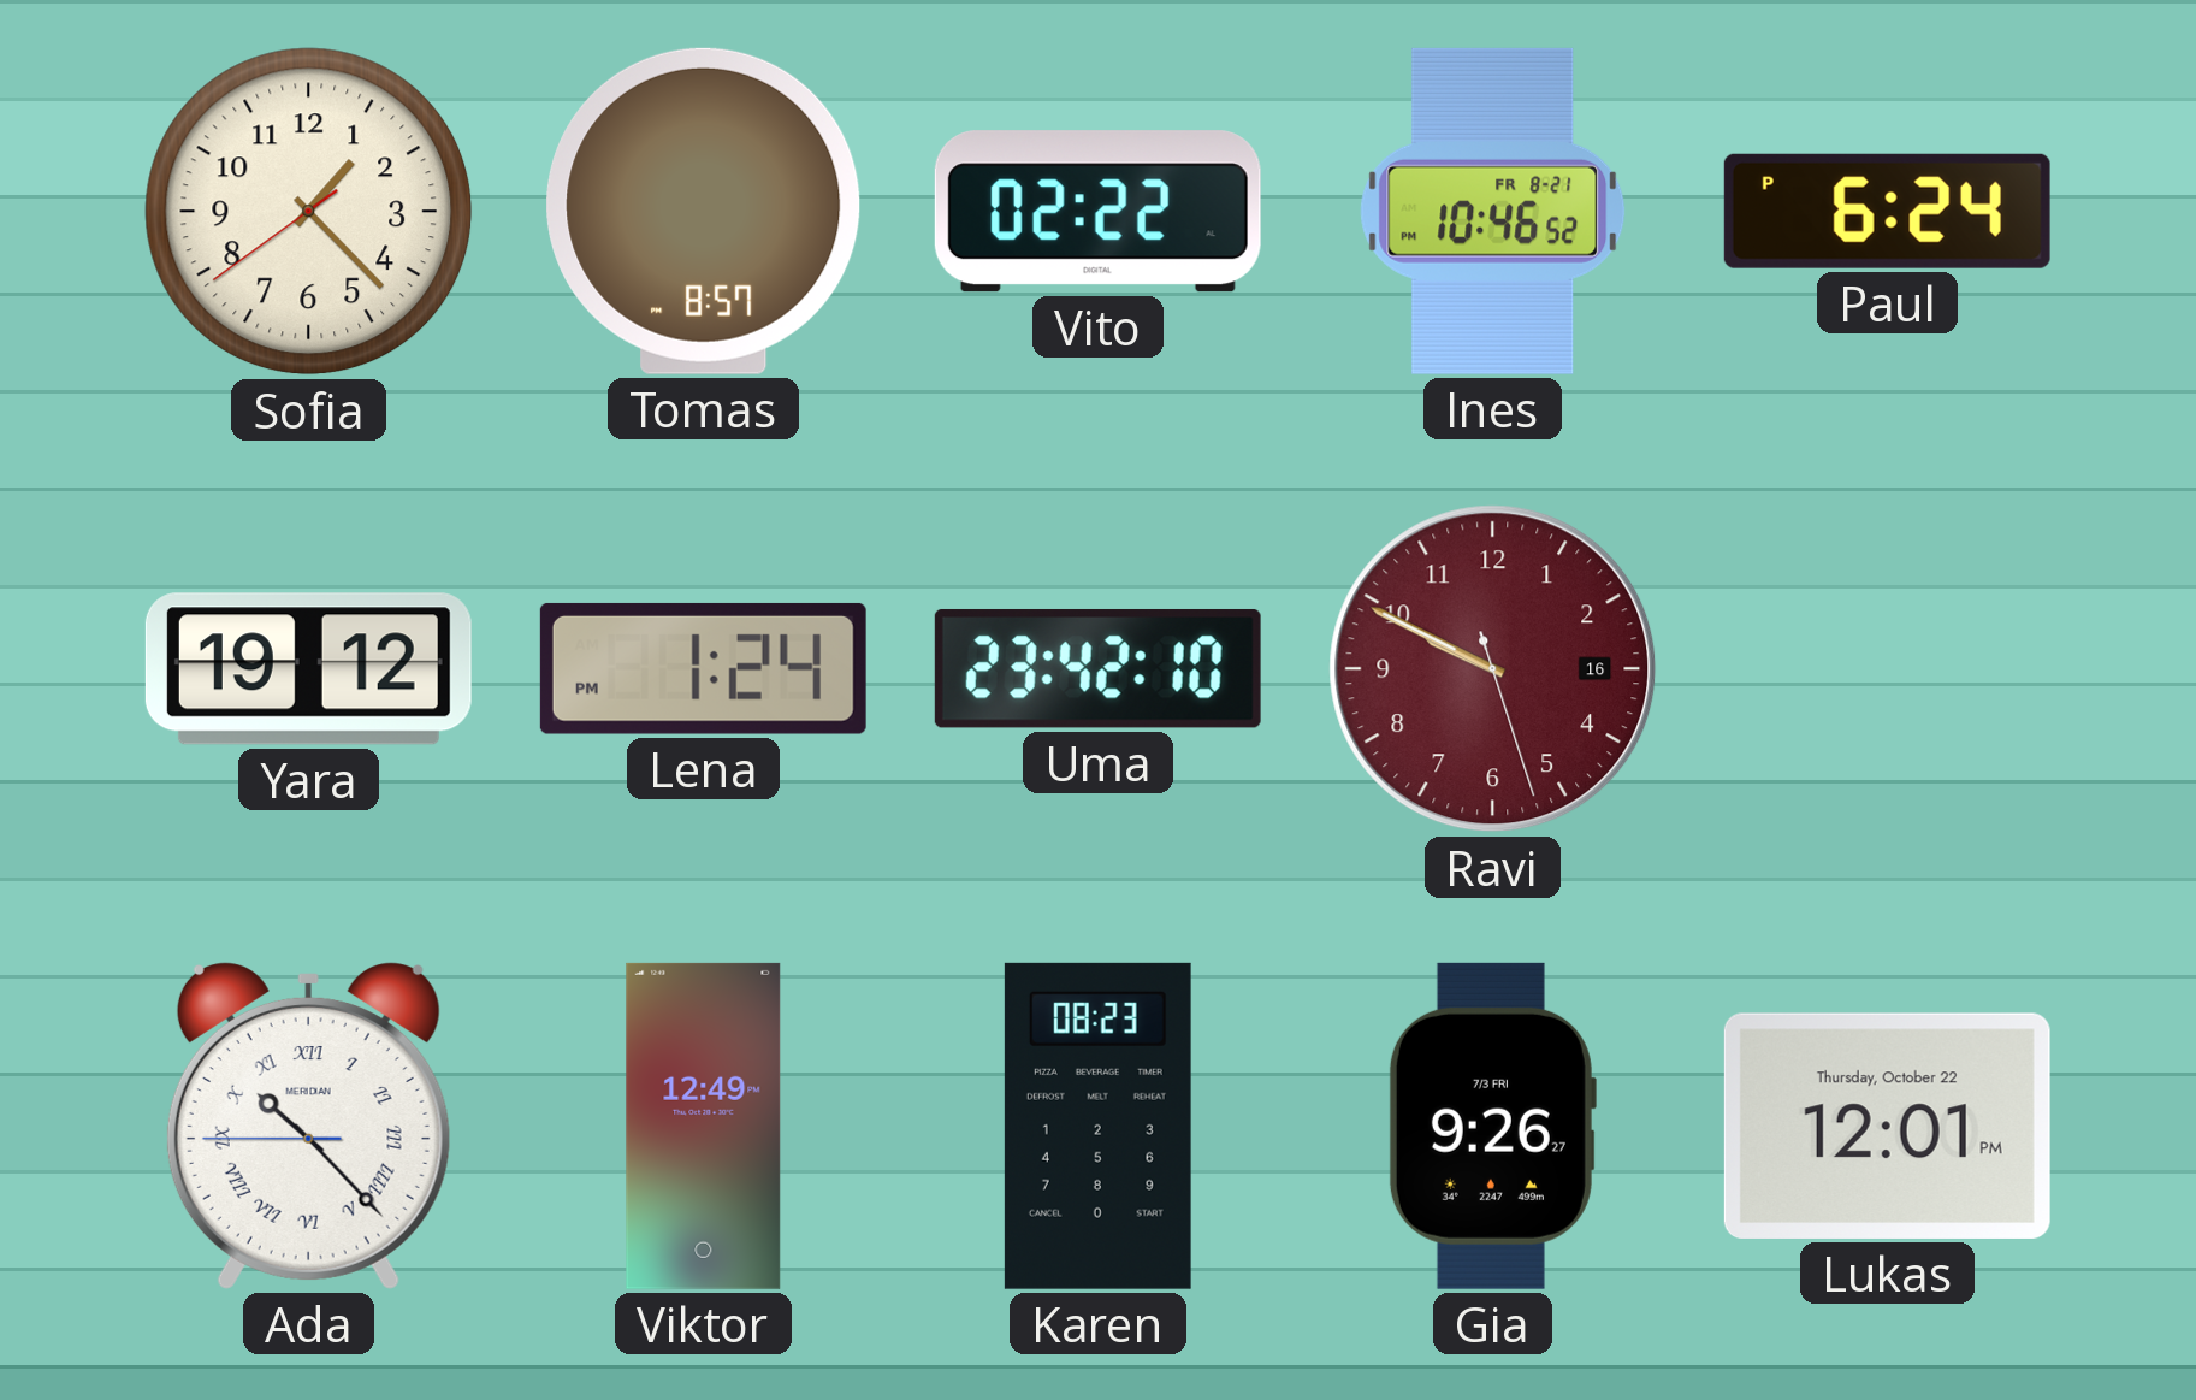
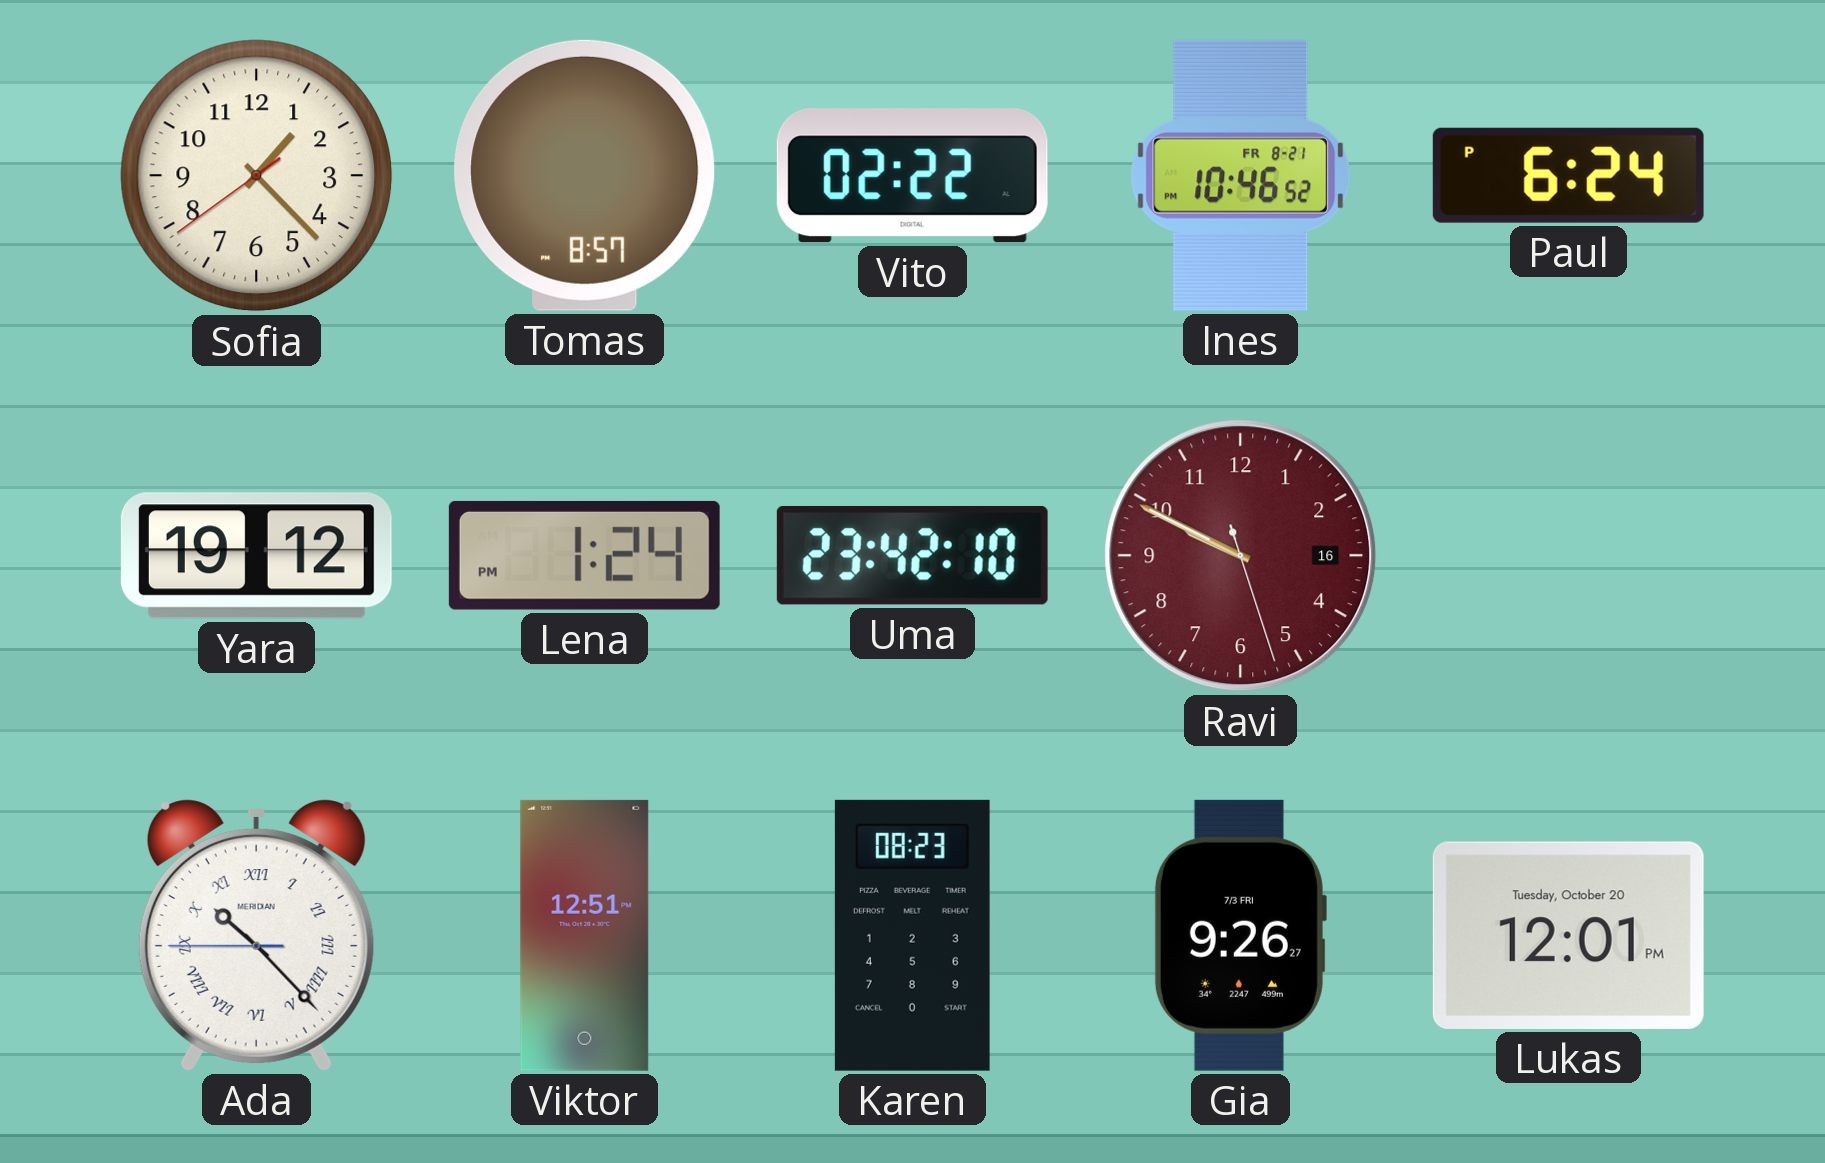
Viktor: 12:49 -> 12:51
Lukas date: Thursday, October 22 -> Tuesday, October 20
